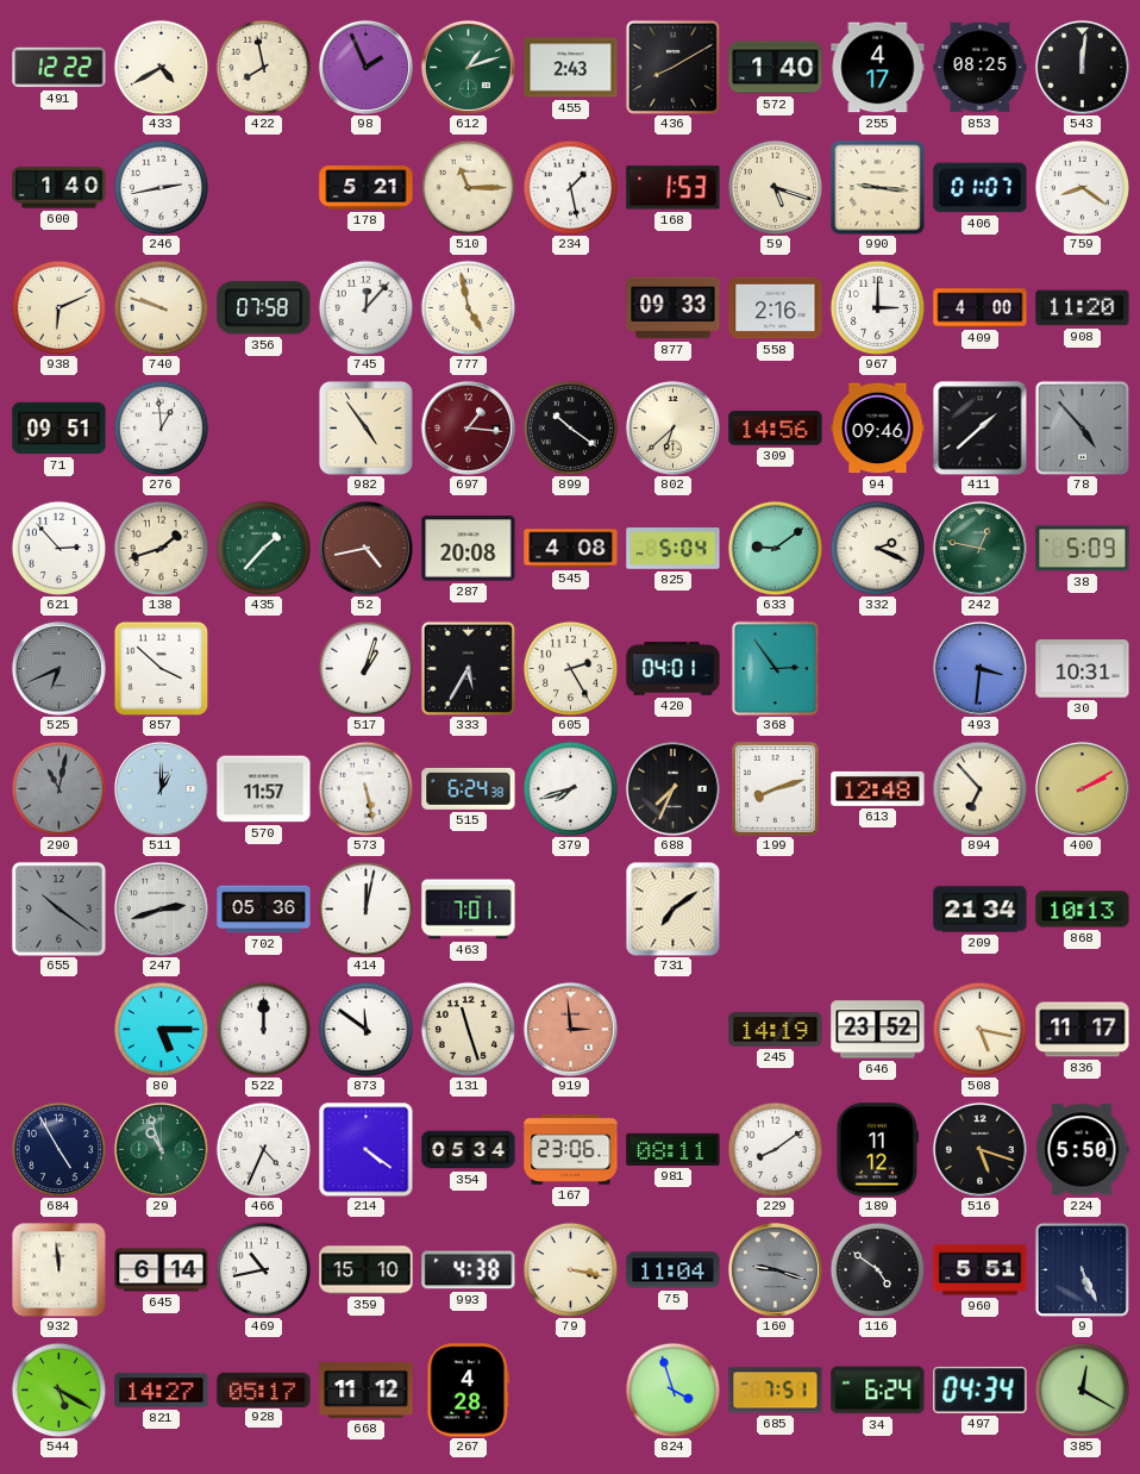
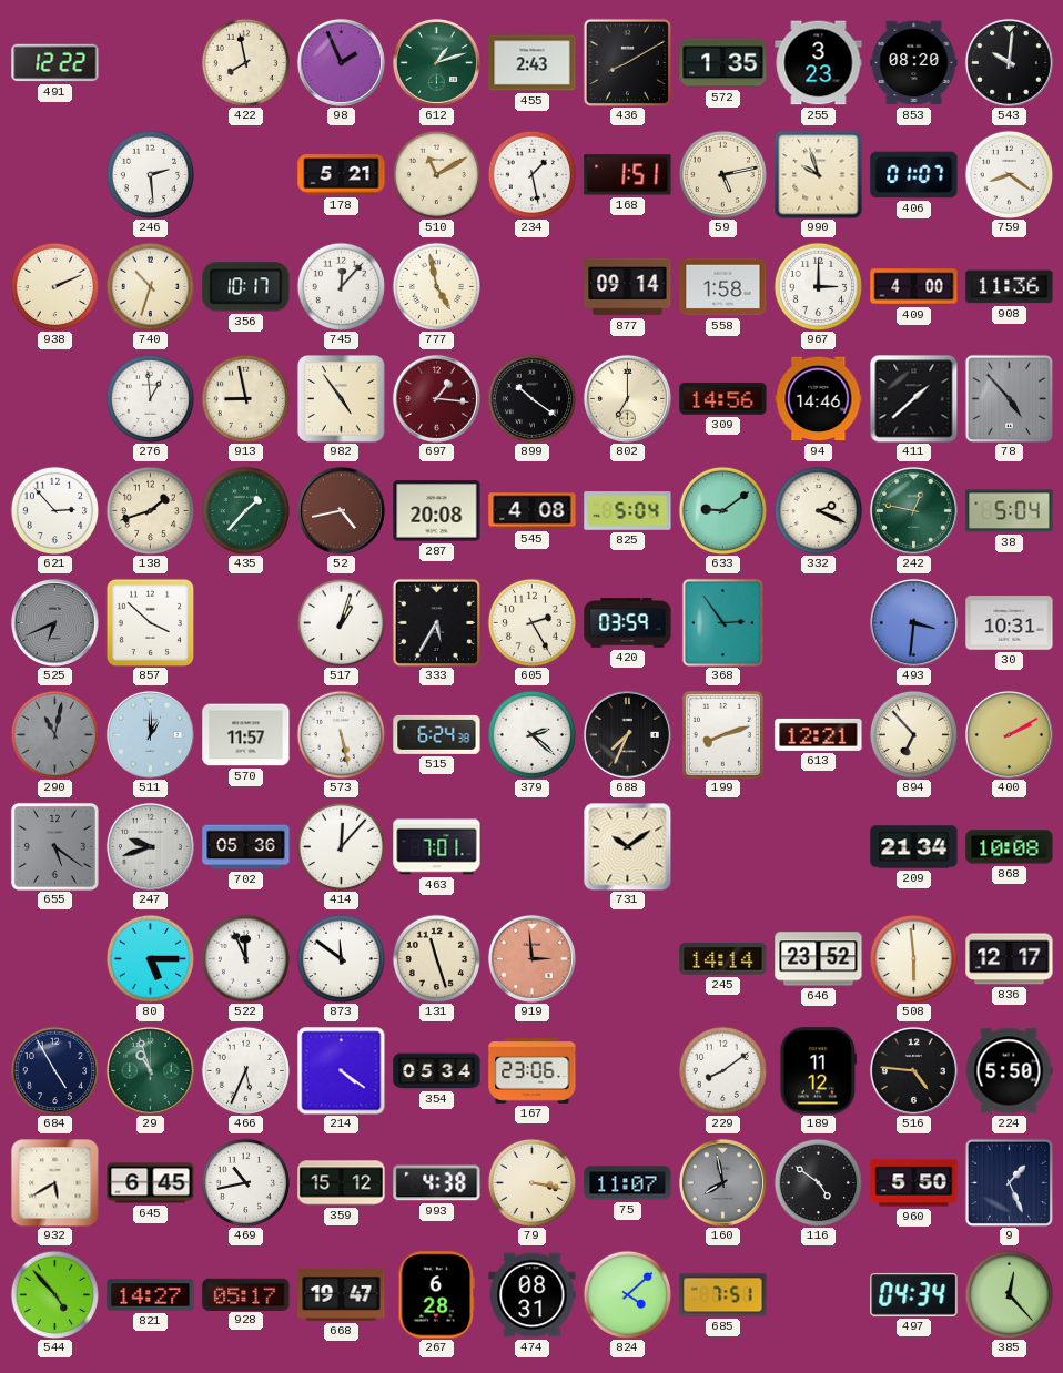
433: 4:40 -> none
572: 1:40 -> 1:35
255: 4:17 -> 3:23
853: 08:25 -> 08:20
543: 12:01 -> 10:01
600: 1:40 -> none
246: 2:43 -> 2:29
510: 11:15 -> 11:10
168: 1:53 -> 1:51
59: 5:18 -> 5:13
990: 9:16 -> 9:57
938: 6:11 -> 2:11
740: 9:48 -> 10:33
356: 07:58 -> 10:17
877: 09:33 -> 09:14
558: 2:16 -> 1:58
908: 11:20 -> 11:36
71: 09:51 -> none
913: none -> 8:58
802: 6:38 -> 7:00
94: 09:46 -> 14:46
38: 5:09 -> 5:04
420: 04:01 -> 03:59
379: 7:42 -> 2:22
613: 12:48 -> 12:21
655: 10:21 -> 5:21
247: 2:42 -> 9:42
414: 12:02 -> 12:07
731: 7:09 -> 10:09
868: 10:13 -> 10:08
522: 12:00 -> 11:56
245: 14:19 -> 14:14
508: 5:17 -> 5:59
836: 11:17 -> 12:17
466: 4:34 -> 5:34
981: 08:11 -> none
516: 5:18 -> 4:46
932: 11:59 -> 5:40
645: 6:14 -> 6:45
359: 15:10 -> 15:12
75: 11:04 -> 11:07
160: 9:18 -> 7:58
960: 5:51 -> 5:50
9: 5:26 -> 1:26
544: 5:20 -> 4:53
668: 11:12 -> 19:47
267: 4:28 -> 6:28
474: none -> 08:31
824: 3:57 -> 4:08
34: 6:24 -> none
385: 12:20 -> 12:23
